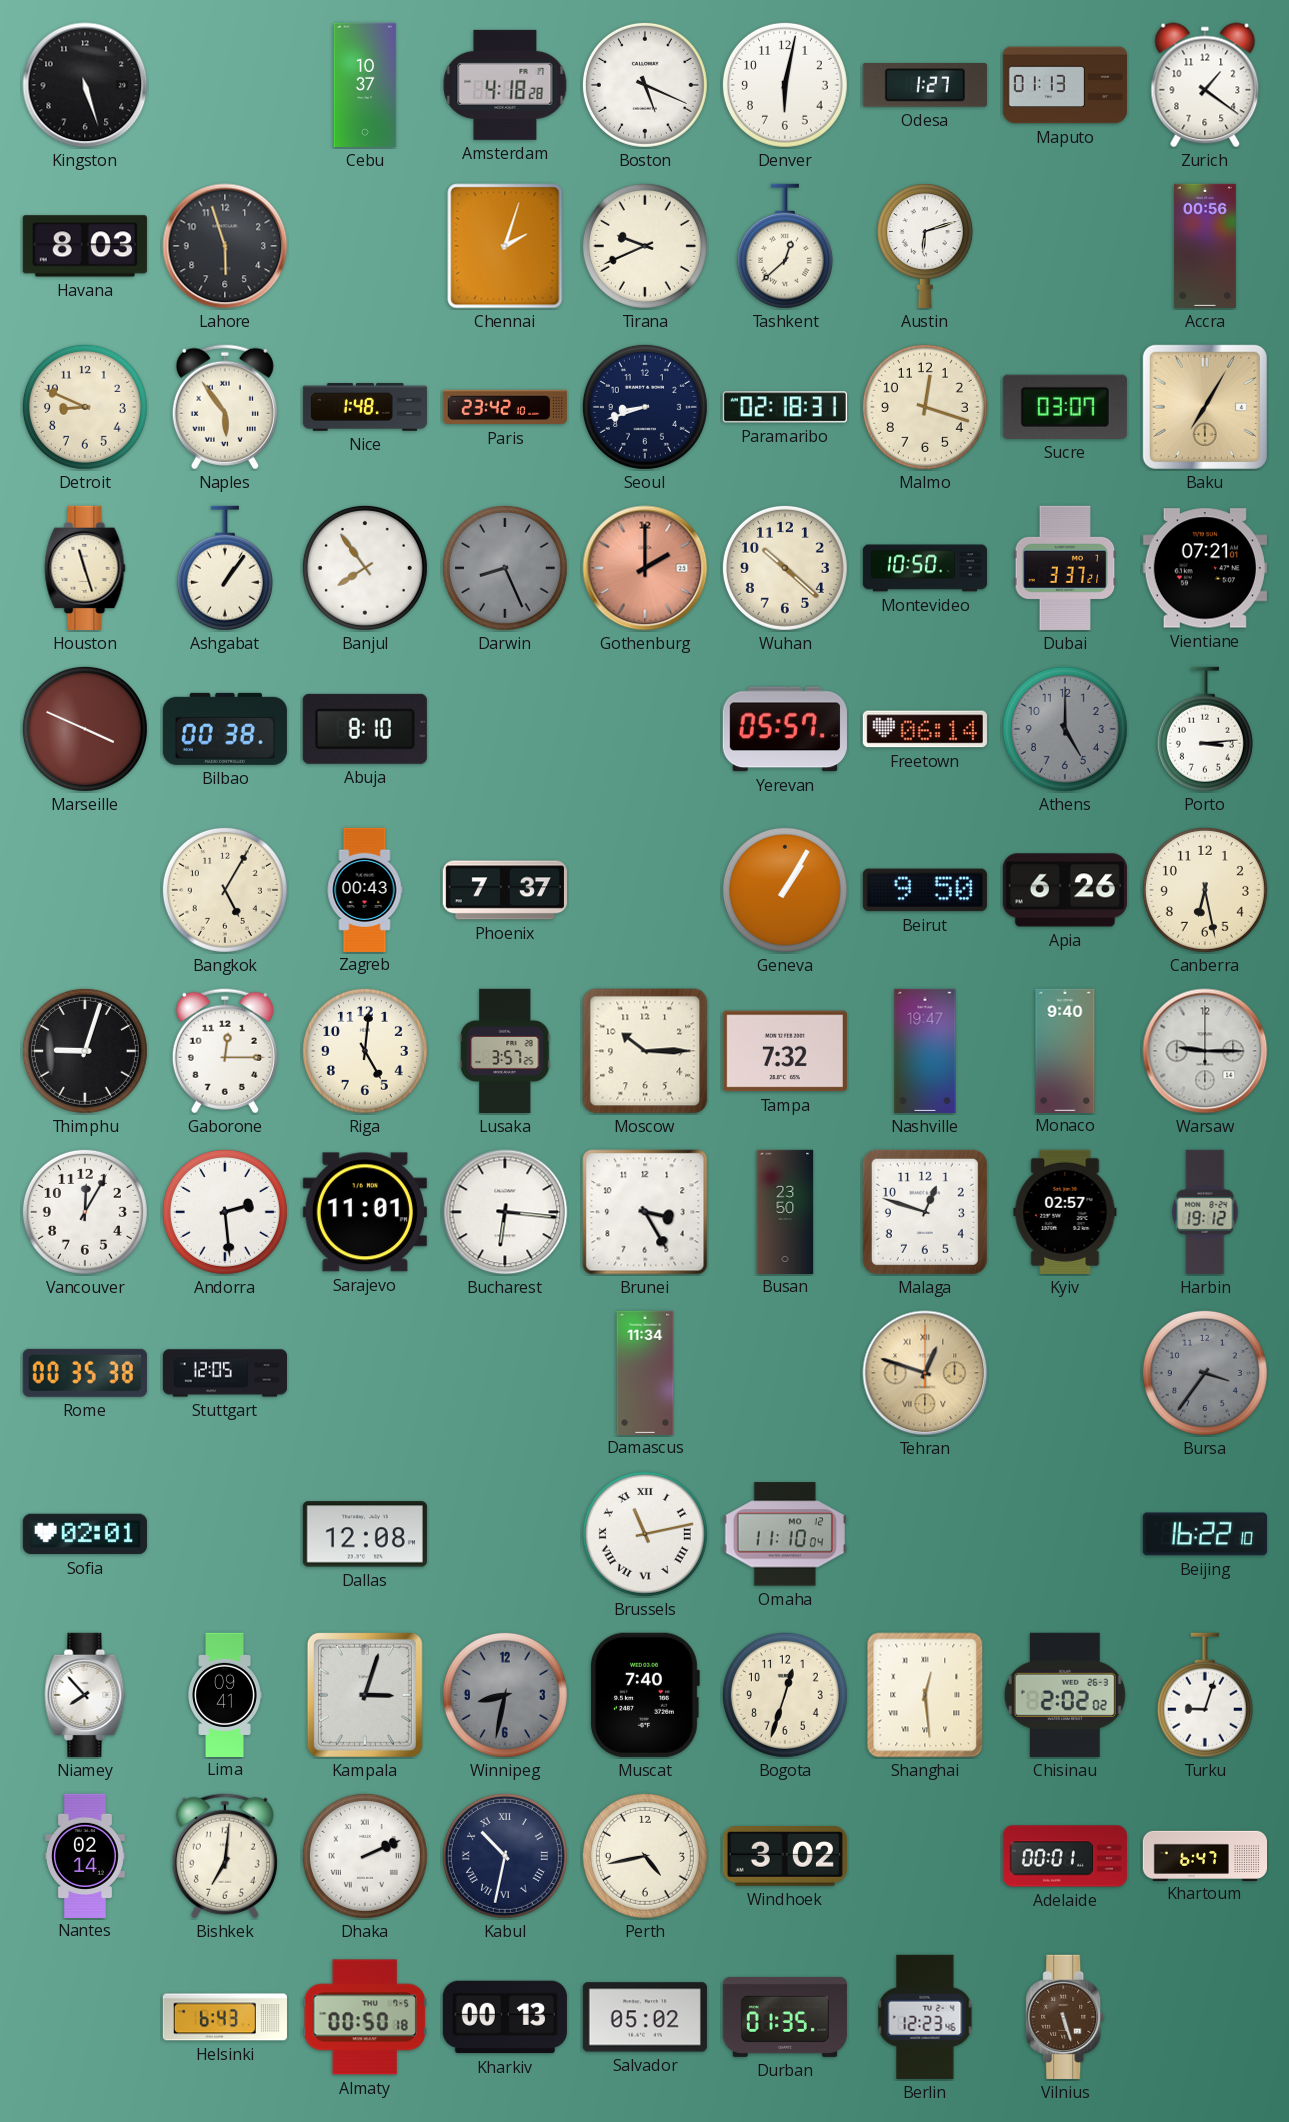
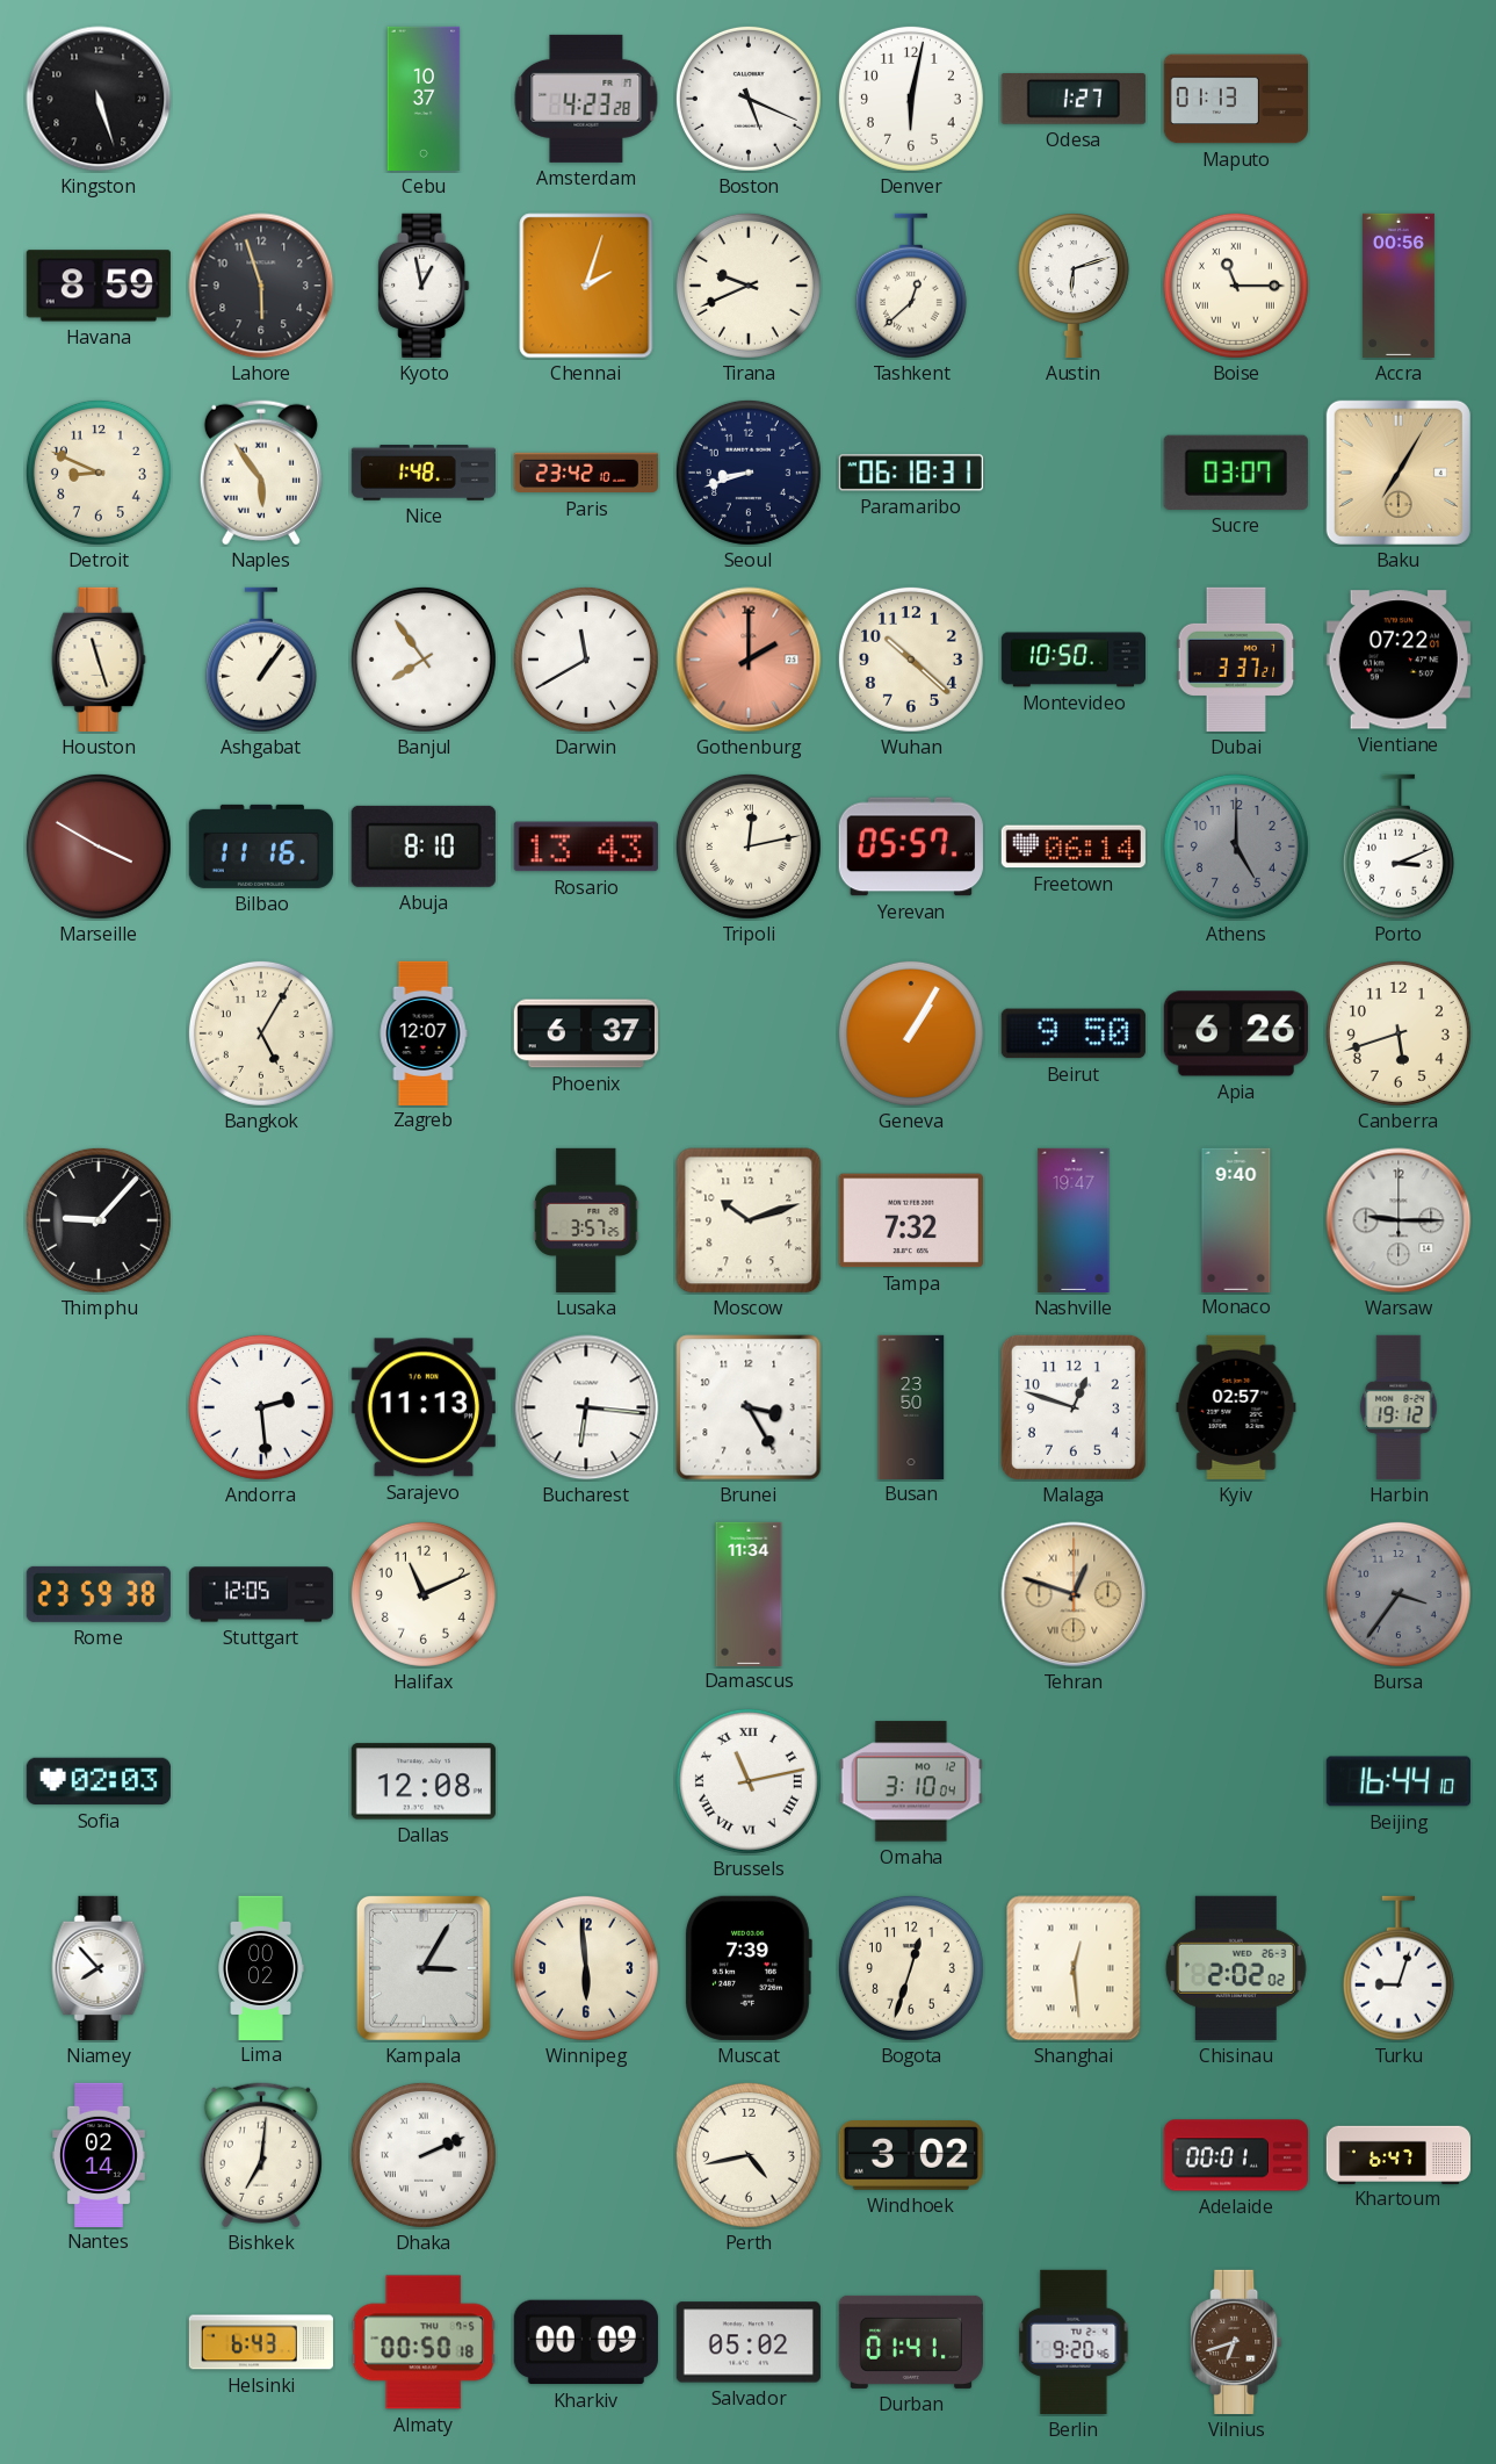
Amsterdam: 4:18 -> 4:23
Zurich: 1:21 -> none
Havana: 8:03 -> 8:59
Kyoto: none -> 12:58
Boise: none -> 11:15
Paramaribo: 02:18 -> 06:18
Malmo: 12:18 -> none
Darwin: 8:26 -> 11:40
Darwin dial: grey -> white
Vientiane: 07:21 -> 07:22
Marseille: 3:49 -> 3:50
Bilbao: 00:38 -> 11:16
Rosario: none -> 13:43
Tripoli: none -> 12:13
Porto: 3:14 -> 3:11
Zagreb: 00:43 -> 12:07
Phoenix: 7:37 -> 6:37
Canberra: 6:28 -> 5:42
Thimphu: 9:03 -> 9:07
Gaborone: 12:15 -> none
Riga: 5:01 -> none
Moscow: 10:15 -> 10:12
Vancouver: 12:05 -> none
Sarajevo: 11:01 -> 11:13
Rome: 00:35 -> 23:59
Halifax: none -> 11:11
Sofia: 02:01 -> 02:03
Omaha: 11:10 -> 3:10
Beijing: 16:22 -> 16:44
Lima: 09:41 -> 00:02
Kampala: 3:03 -> 3:05
Winnipeg: 8:32 -> 5:59
Winnipeg dial: grey -> cream
Muscat: 7:40 -> 7:39
Kabul: 10:32 -> none
Kharkiv: 00:13 -> 00:09
Durban: 01:35 -> 01:41
Berlin: 12:23 -> 9:20
Vilnius: 5:27 -> 6:42
